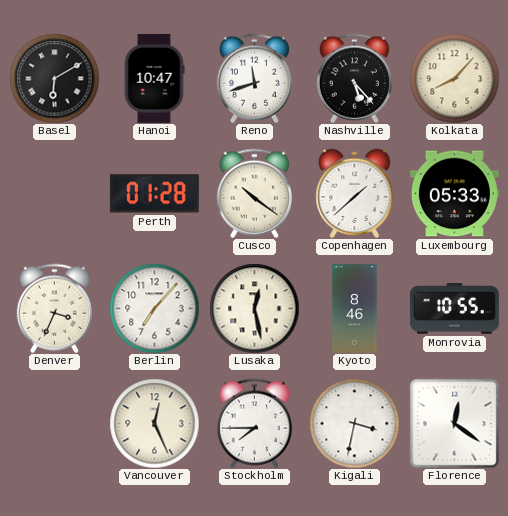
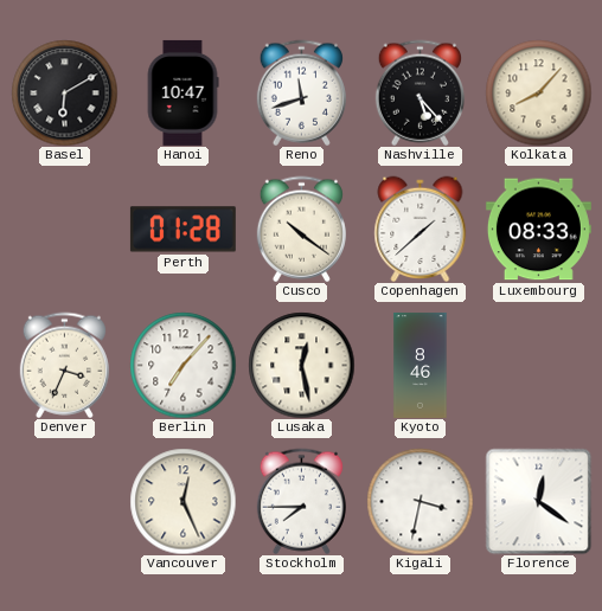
Luxembourg: 05:33 -> 08:33
Monrovia: 10:55 -> none
